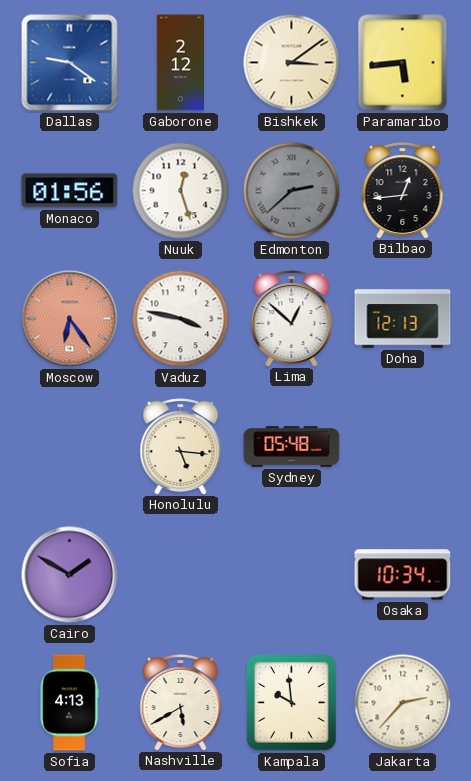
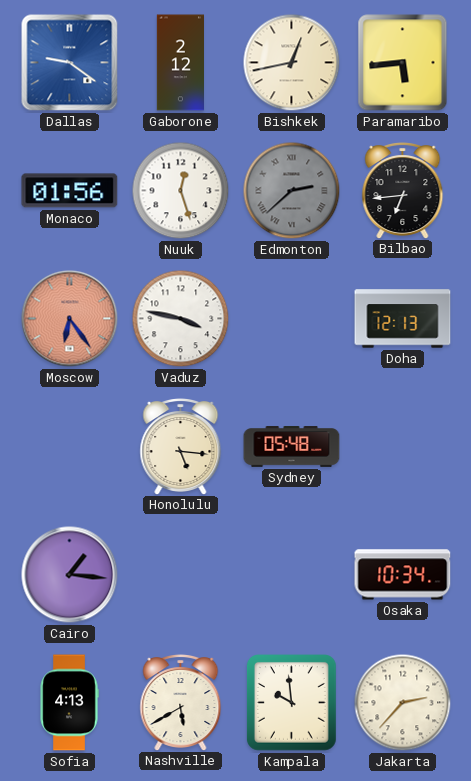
Bishkek: 3:09 -> 12:43
Bilbao: 12:44 -> 6:44
Lima: 12:52 -> none
Cairo: 1:50 -> 1:16
